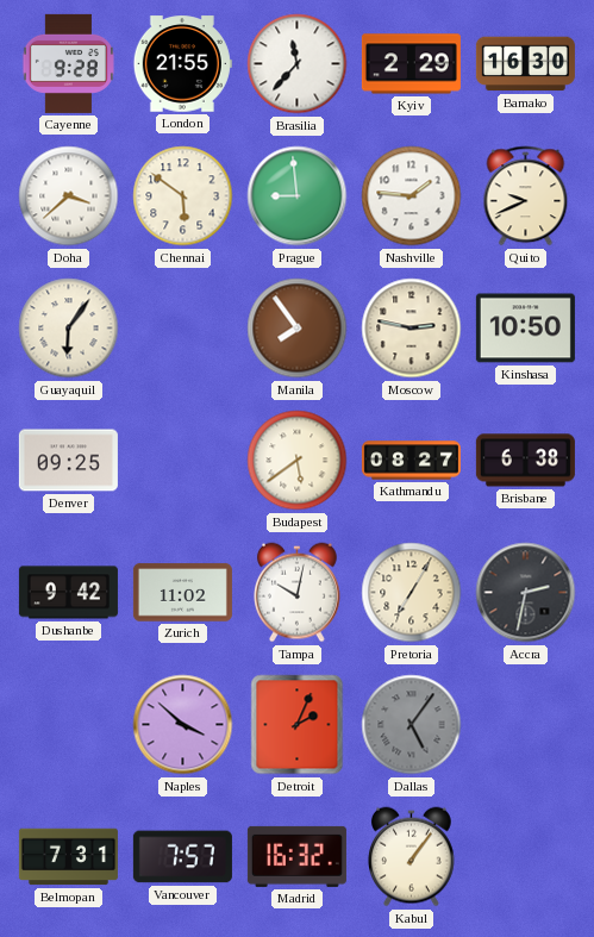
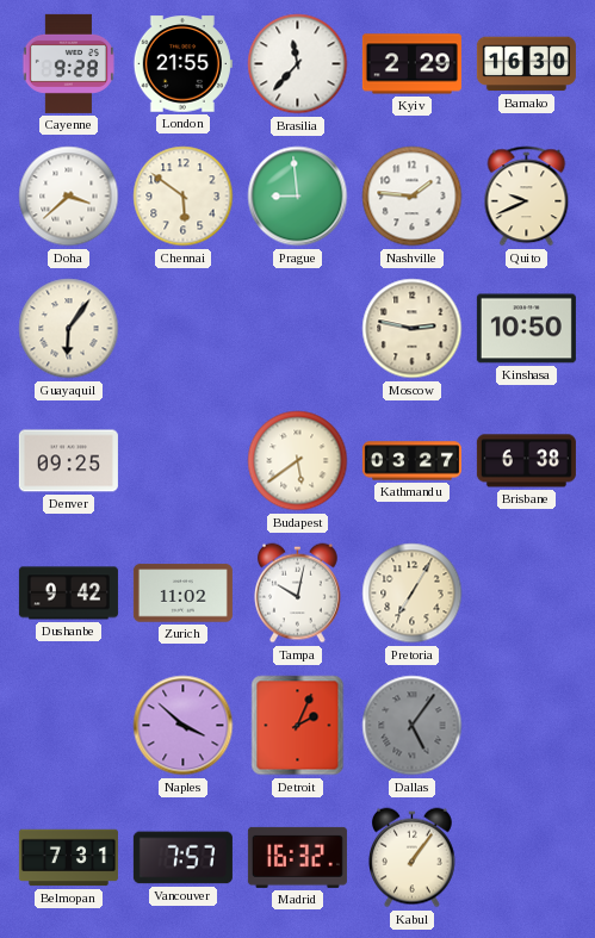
Manila: 7:54 -> none
Kathmandu: 08:27 -> 03:27
Accra: 2:32 -> none
